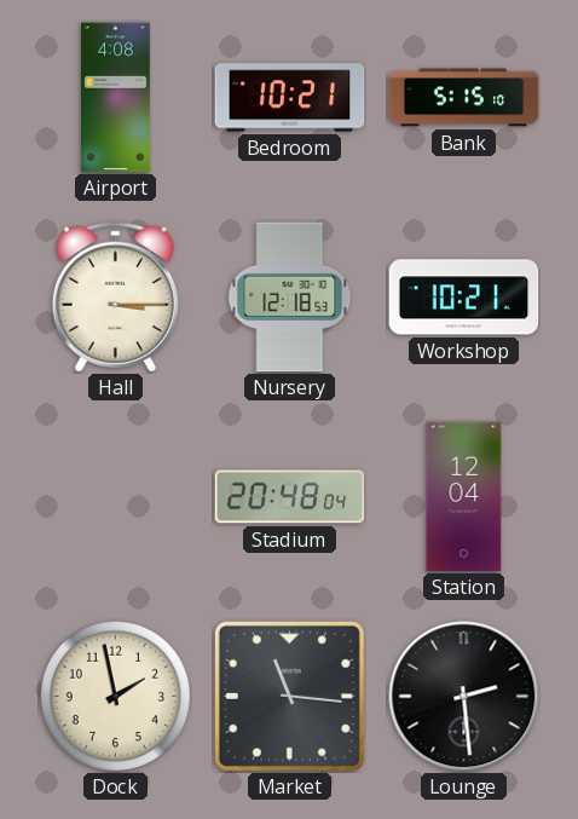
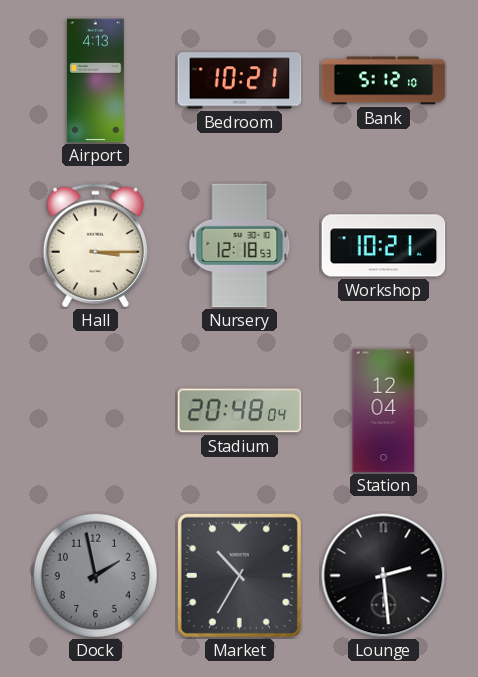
Airport: 4:08 -> 4:13
Bank: 5:15 -> 5:12
Dock dial: cream -> grey
Market: 11:16 -> 10:35
